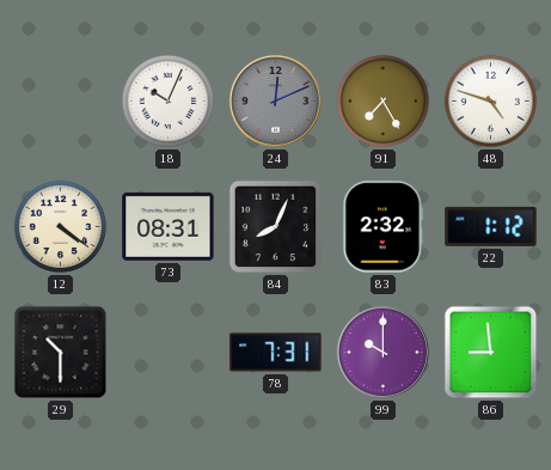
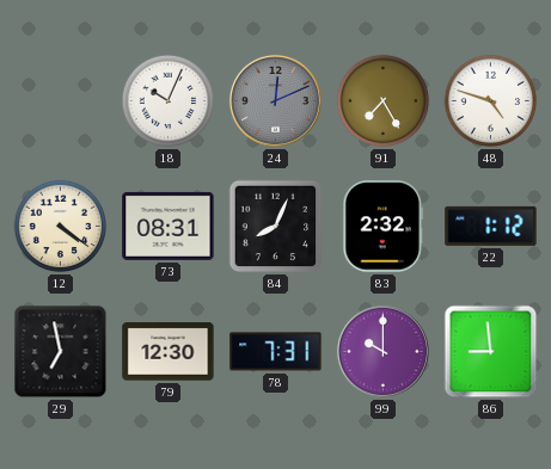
29: 10:30 -> 6:58
79: none -> 12:30
